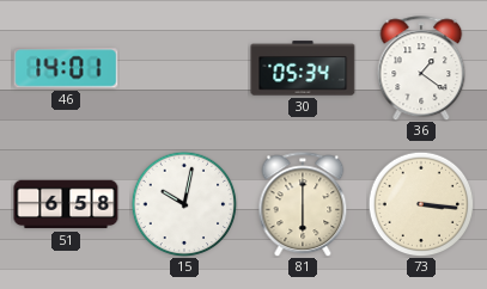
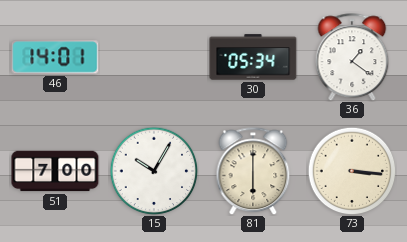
51: 6:58 -> 7:00
15: 10:02 -> 10:05
